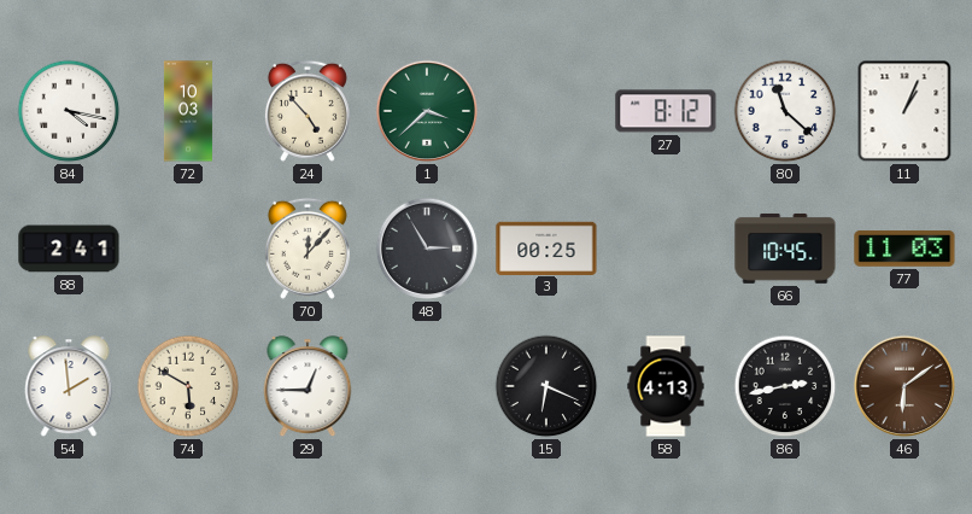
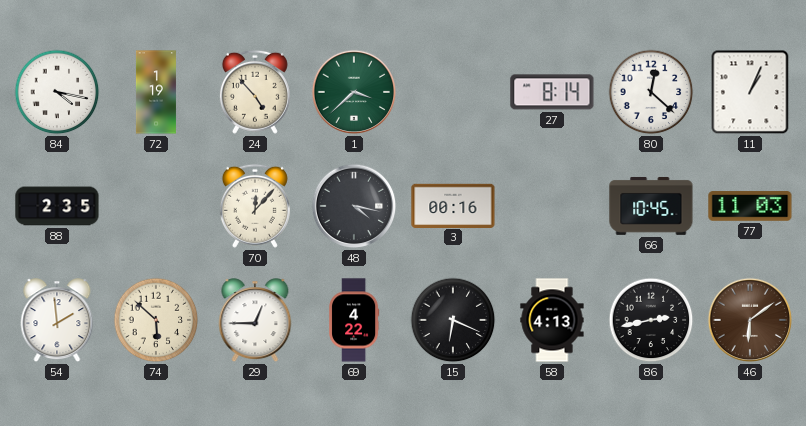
72: 10:03 -> 1:19
27: 8:12 -> 8:14
80: 11:22 -> 12:22
88: 2:41 -> 2:35
48: 2:55 -> 4:17
3: 00:25 -> 00:16
74: 5:50 -> 5:52
69: none -> 4:22
